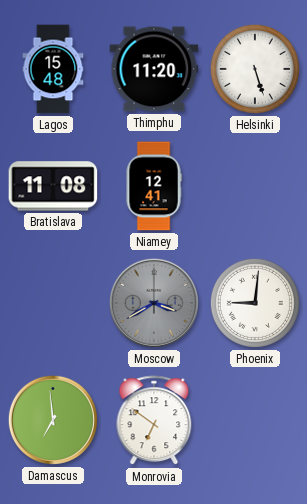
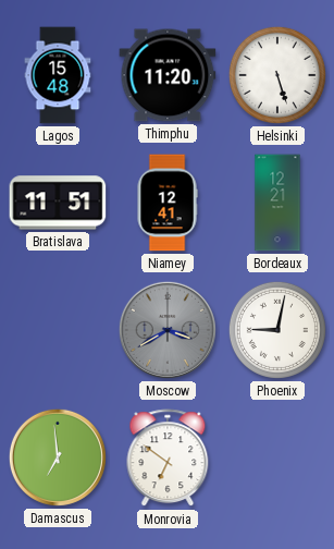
Bratislava: 11:08 -> 11:51
Bordeaux: none -> 12:21
Phoenix: 9:01 -> 9:02
